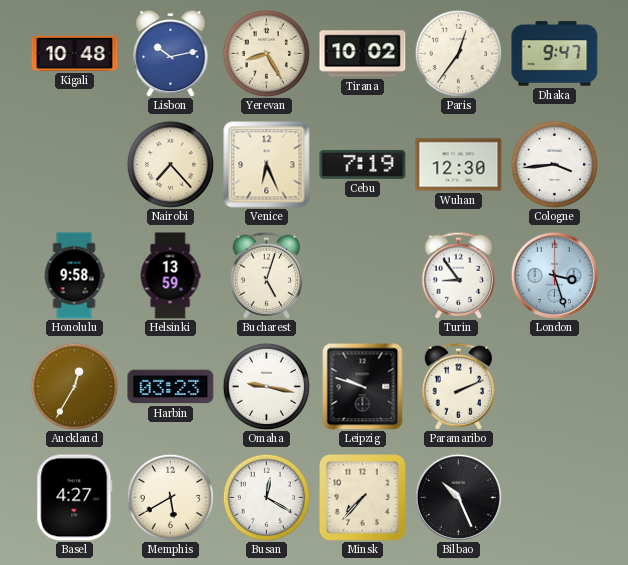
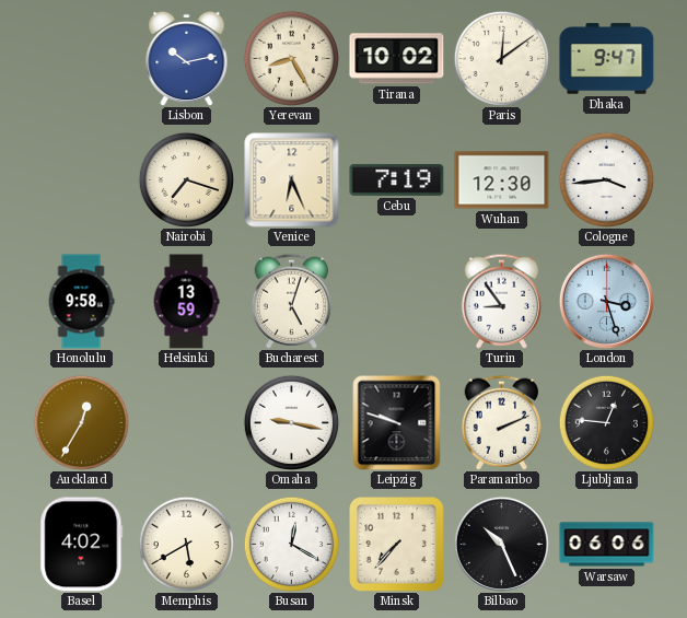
Kigali: 10:48 -> none
Paris: 12:36 -> 12:09
Nairobi: 7:23 -> 7:18
Harbin: 03:23 -> none
Ljubljana: none -> 12:46
Basel: 4:27 -> 4:02
Warsaw: none -> 06:06
